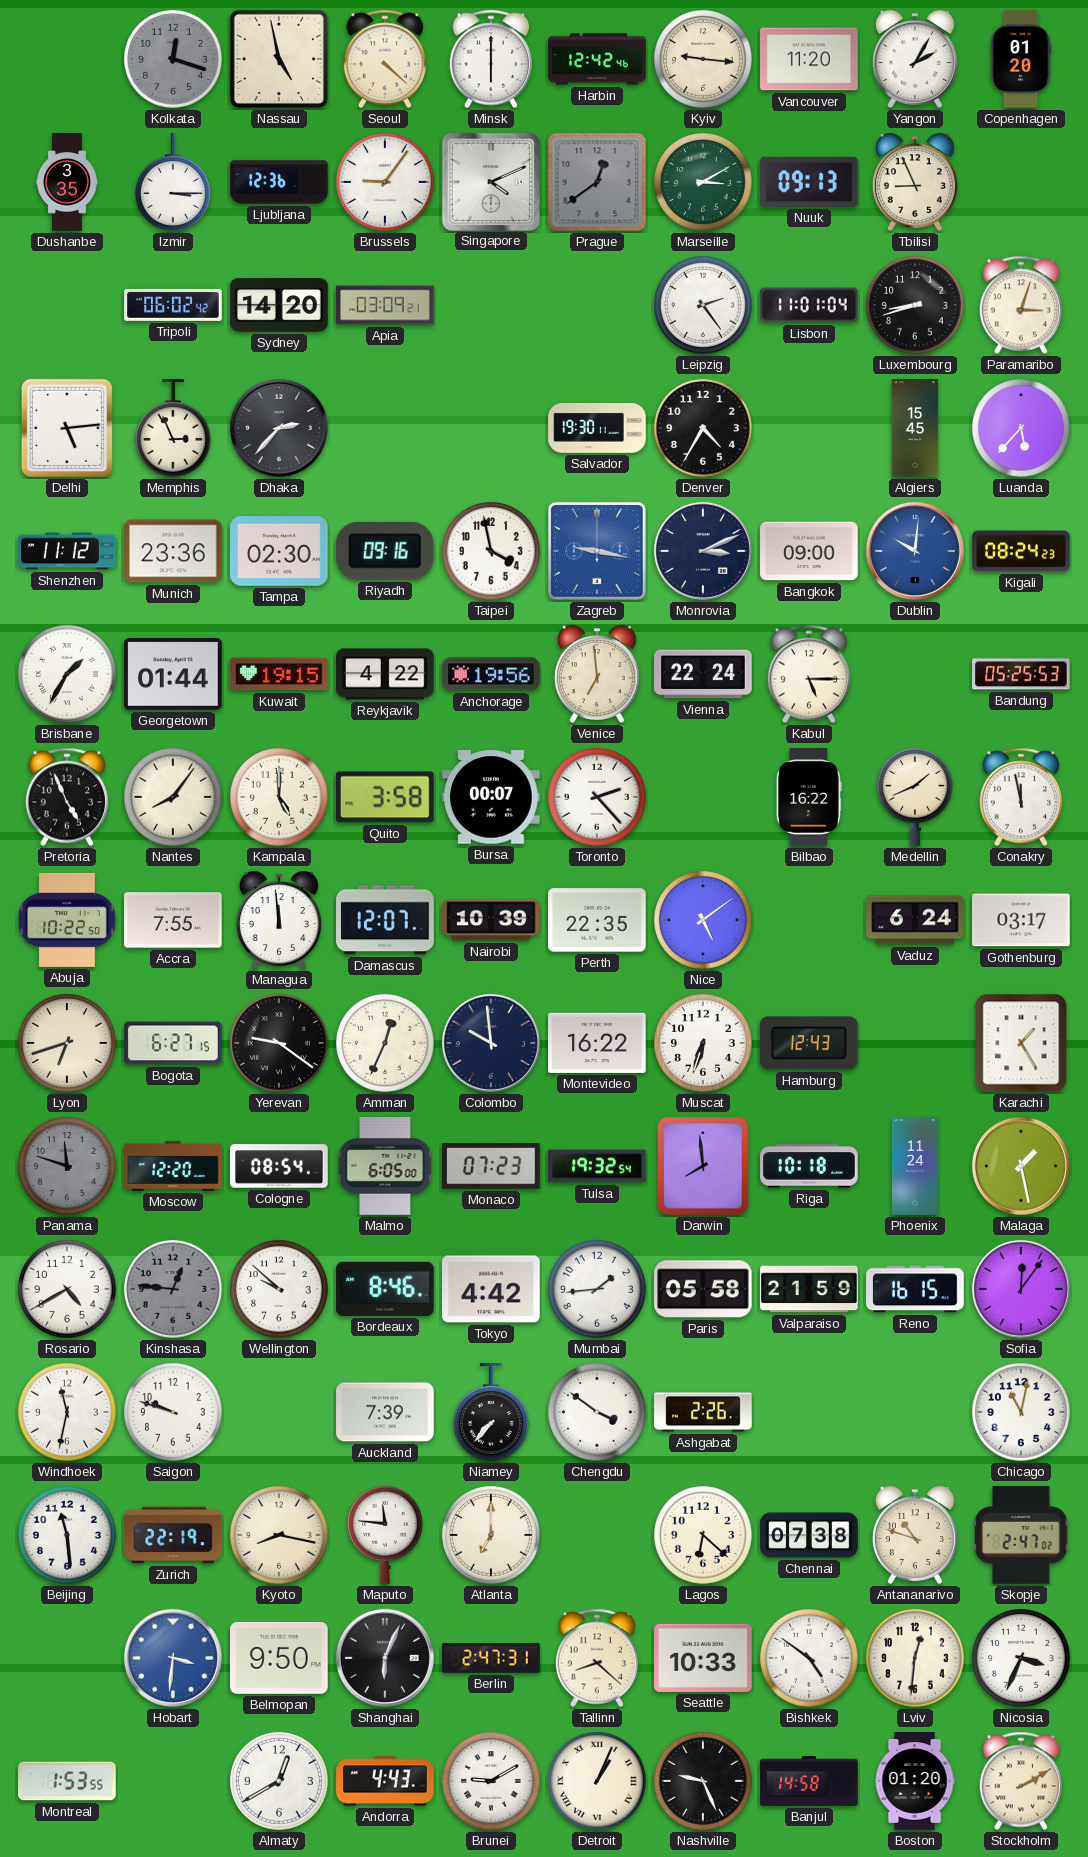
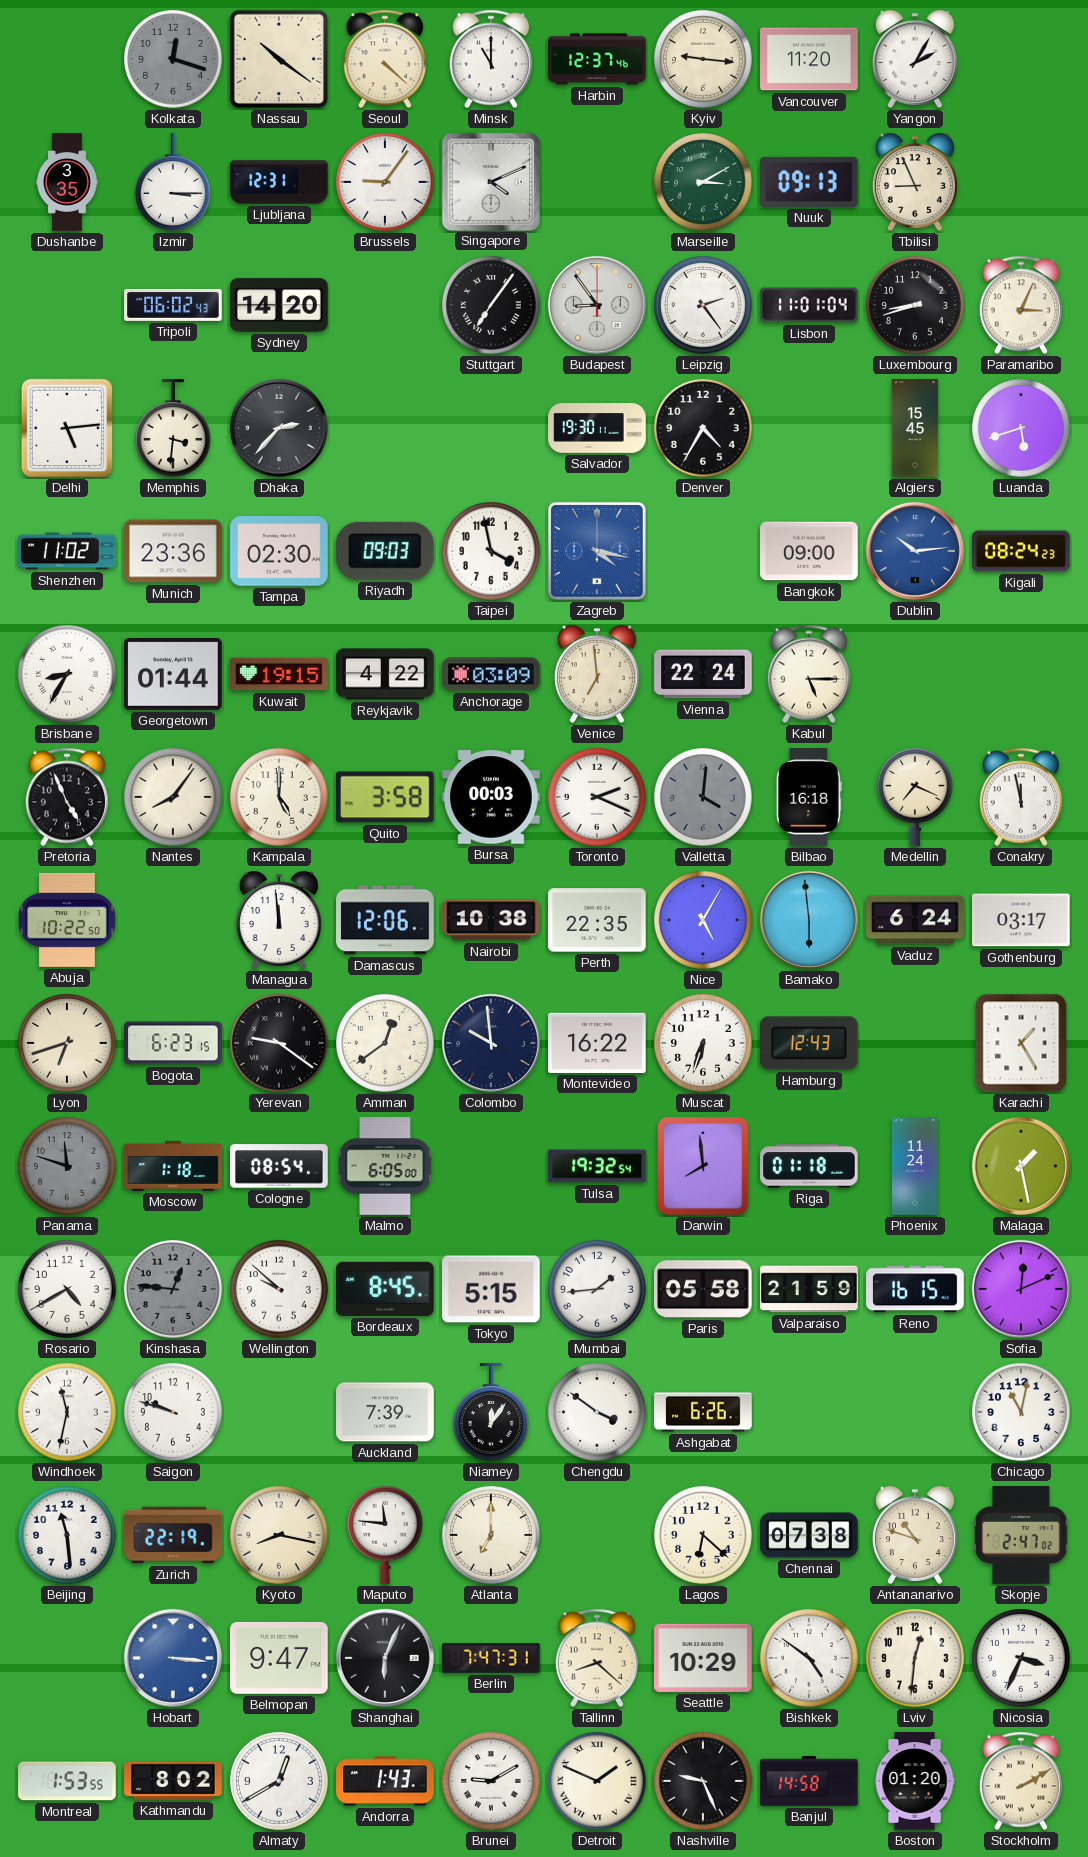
Nassau: 4:58 -> 10:21
Minsk: 6:00 -> 11:00
Harbin: 12:42 -> 12:37
Copenhagen: 01:20 -> none
Ljubljana: 12:36 -> 12:31
Prague: 12:39 -> none
Tripoli: 06:02:42 -> 06:02:43
Apia: 03:09 -> none
Stuttgart: none -> 7:06
Budapest: none -> 8:54
Paramaribo: 3:03 -> 3:04
Memphis: 2:56 -> 3:31
Luanda: 5:37 -> 5:42
Shenzhen: 11:12 -> 11:02
Riyadh: 09:16 -> 09:03
Zagreb: 9:17 -> 4:17
Monrovia: 3:11 -> none
Dublin: 10:01 -> 10:14
Brisbane: 1:35 -> 8:35
Anchorage: 19:56 -> 03:09
Bandung: 05:25 -> none
Bursa: 00:07 -> 00:03
Toronto: 2:23 -> 2:19
Valletta: none -> 4:01
Bilbao: 16:22 -> 16:18
Medellin: 1:41 -> 7:19
Accra: 7:55 -> none
Damascus: 12:07 -> 12:06
Nairobi: 10:39 -> 10:38
Nice: 5:09 -> 5:05
Bamako: none -> 5:59
Bogota: 6:27 -> 6:23
Amman: 12:34 -> 12:39
Moscow: 12:20 -> 1:18
Monaco: 07:23 -> none
Riga: 10:18 -> 01:18
Bordeaux: 8:46 -> 8:45
Tokyo: 4:42 -> 5:15
Sofia: 12:06 -> 12:11
Niamey: 7:37 -> 12:06
Ashgabat: 2:26 -> 6:26
Hobart: 3:31 -> 3:16
Belmopan: 9:50 -> 9:47
Berlin: 2:47 -> 7:47
Seattle: 10:33 -> 10:29
Kathmandu: none -> 8:02
Andorra: 4:43 -> 1:43
Detroit: 1:04 -> 1:49
